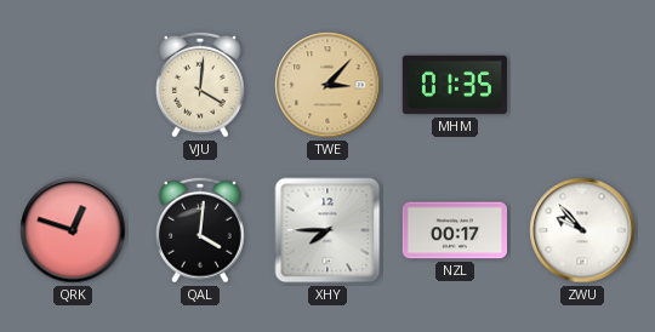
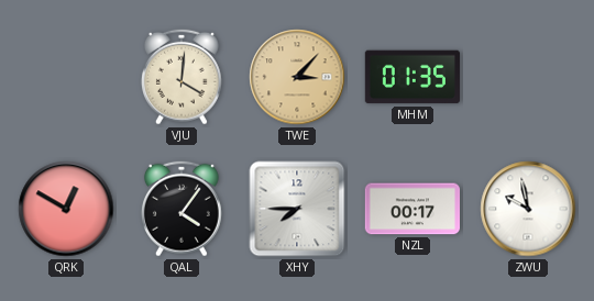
QRK: 12:48 -> 12:50
QAL: 4:01 -> 4:06
ZWU: 9:53 -> 9:58
